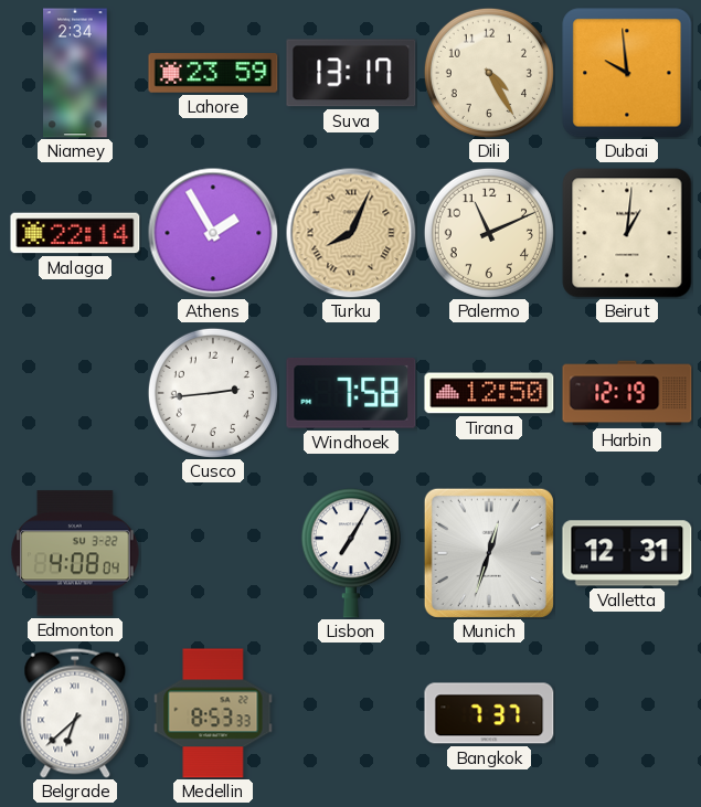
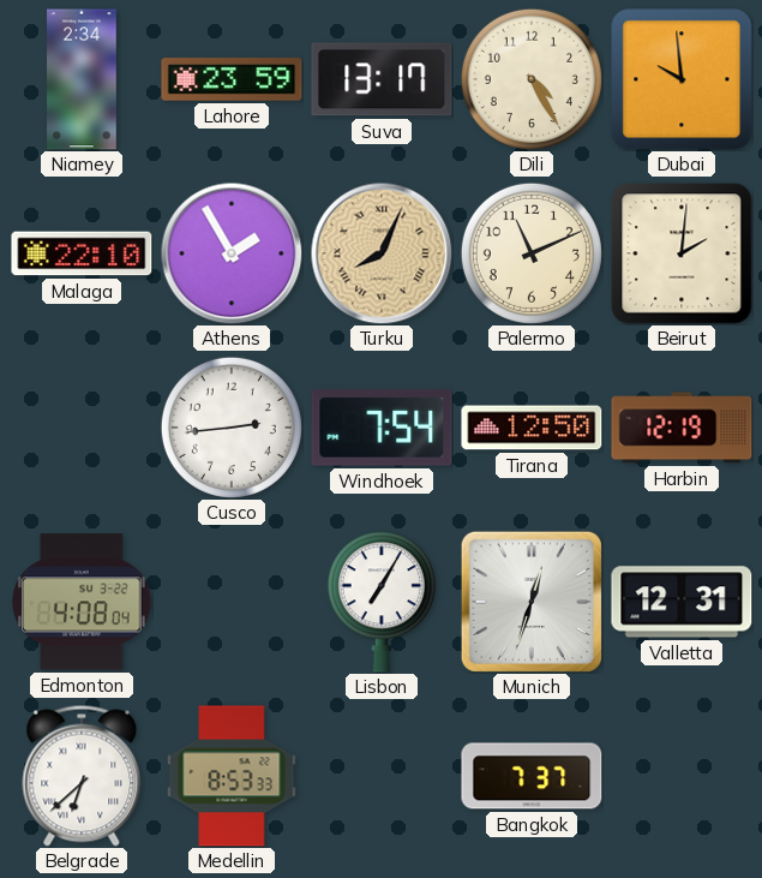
Malaga: 22:14 -> 22:10
Beirut: 1:01 -> 2:01
Windhoek: 7:58 -> 7:54
